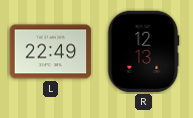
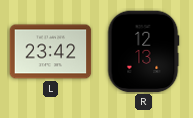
L: 22:49 -> 23:42
